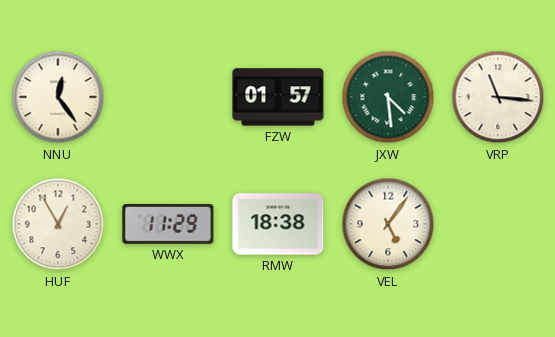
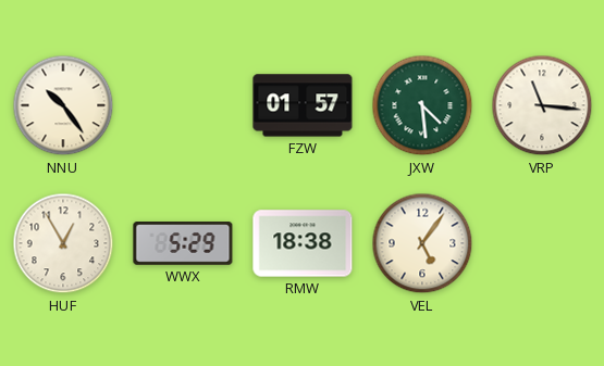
NNU: 12:24 -> 10:24
WWX: 11:29 -> 5:29
